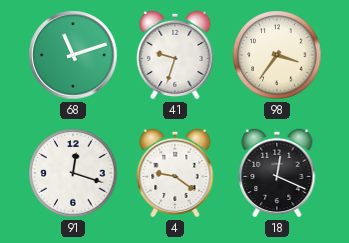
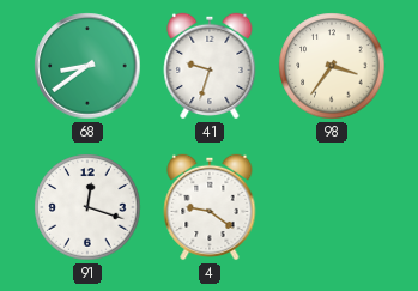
68: 11:12 -> 8:39
18: 12:19 -> none
